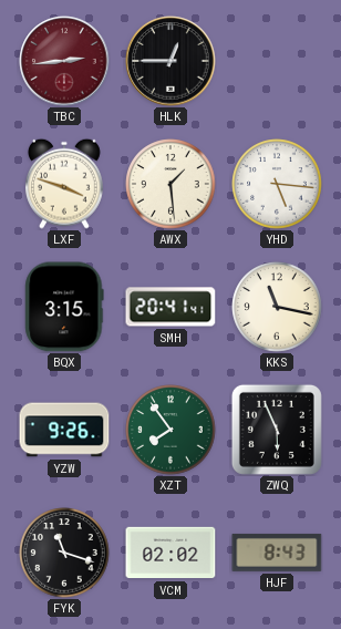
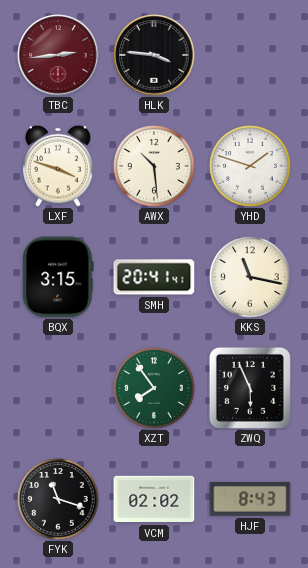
HLK: 12:45 -> 3:46
AWX: 1:29 -> 10:29
YHD: 5:16 -> 1:48
YZW: 9:26 -> none
